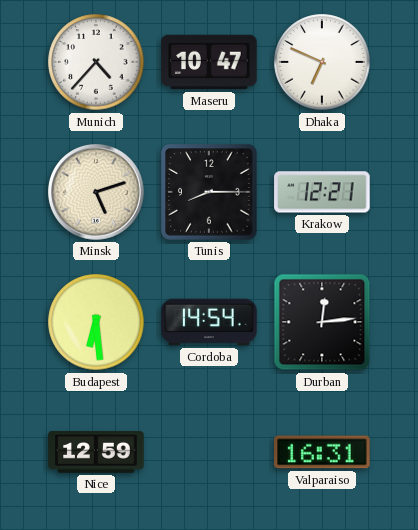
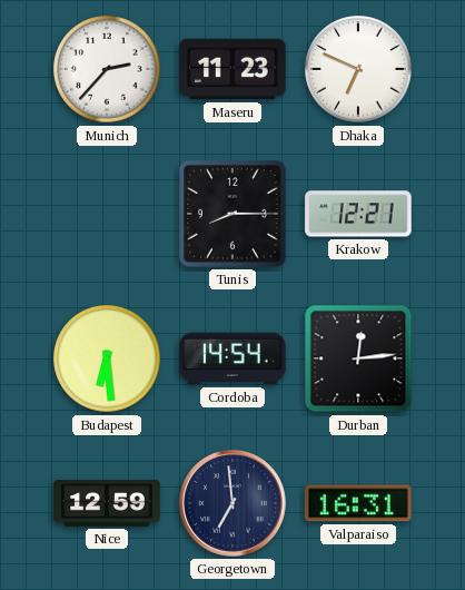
Munich: 4:37 -> 2:37
Maseru: 10:47 -> 11:23
Minsk: 5:12 -> none
Georgetown: none -> 6:59
